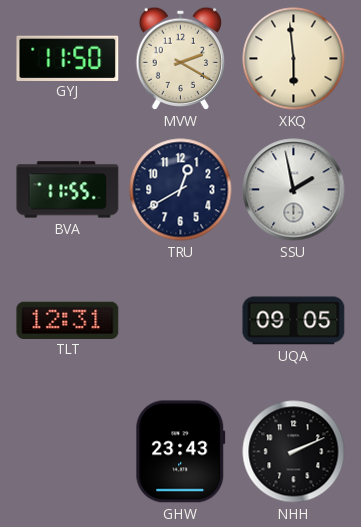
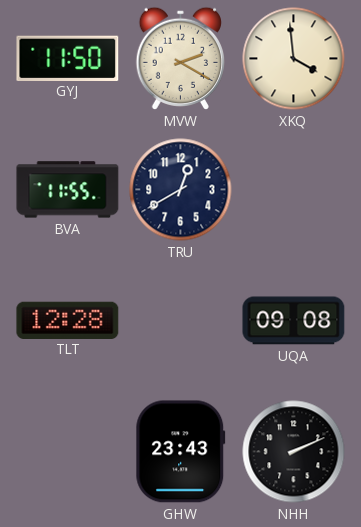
XKQ: 5:59 -> 3:59
SSU: 1:58 -> none
TLT: 12:31 -> 12:28
UQA: 09:05 -> 09:08
